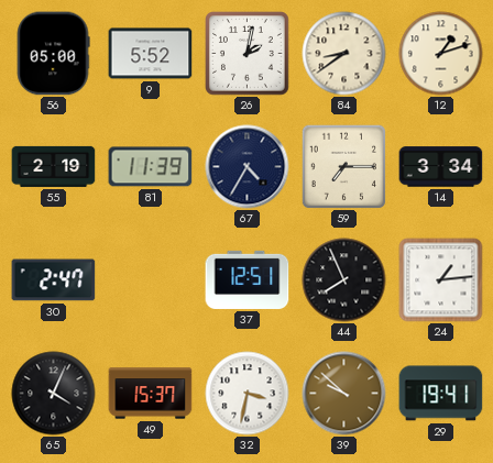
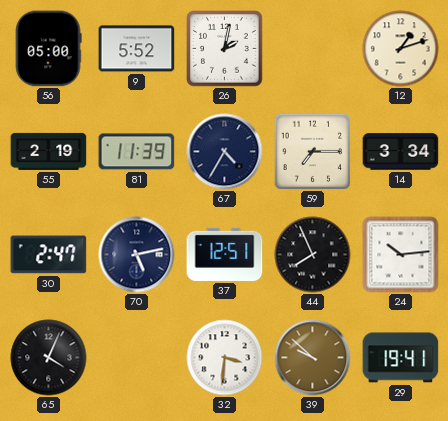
84: 8:39 -> none
70: none -> 5:13
24: 1:14 -> 10:14
49: 15:37 -> none
32: 3:32 -> 3:31
